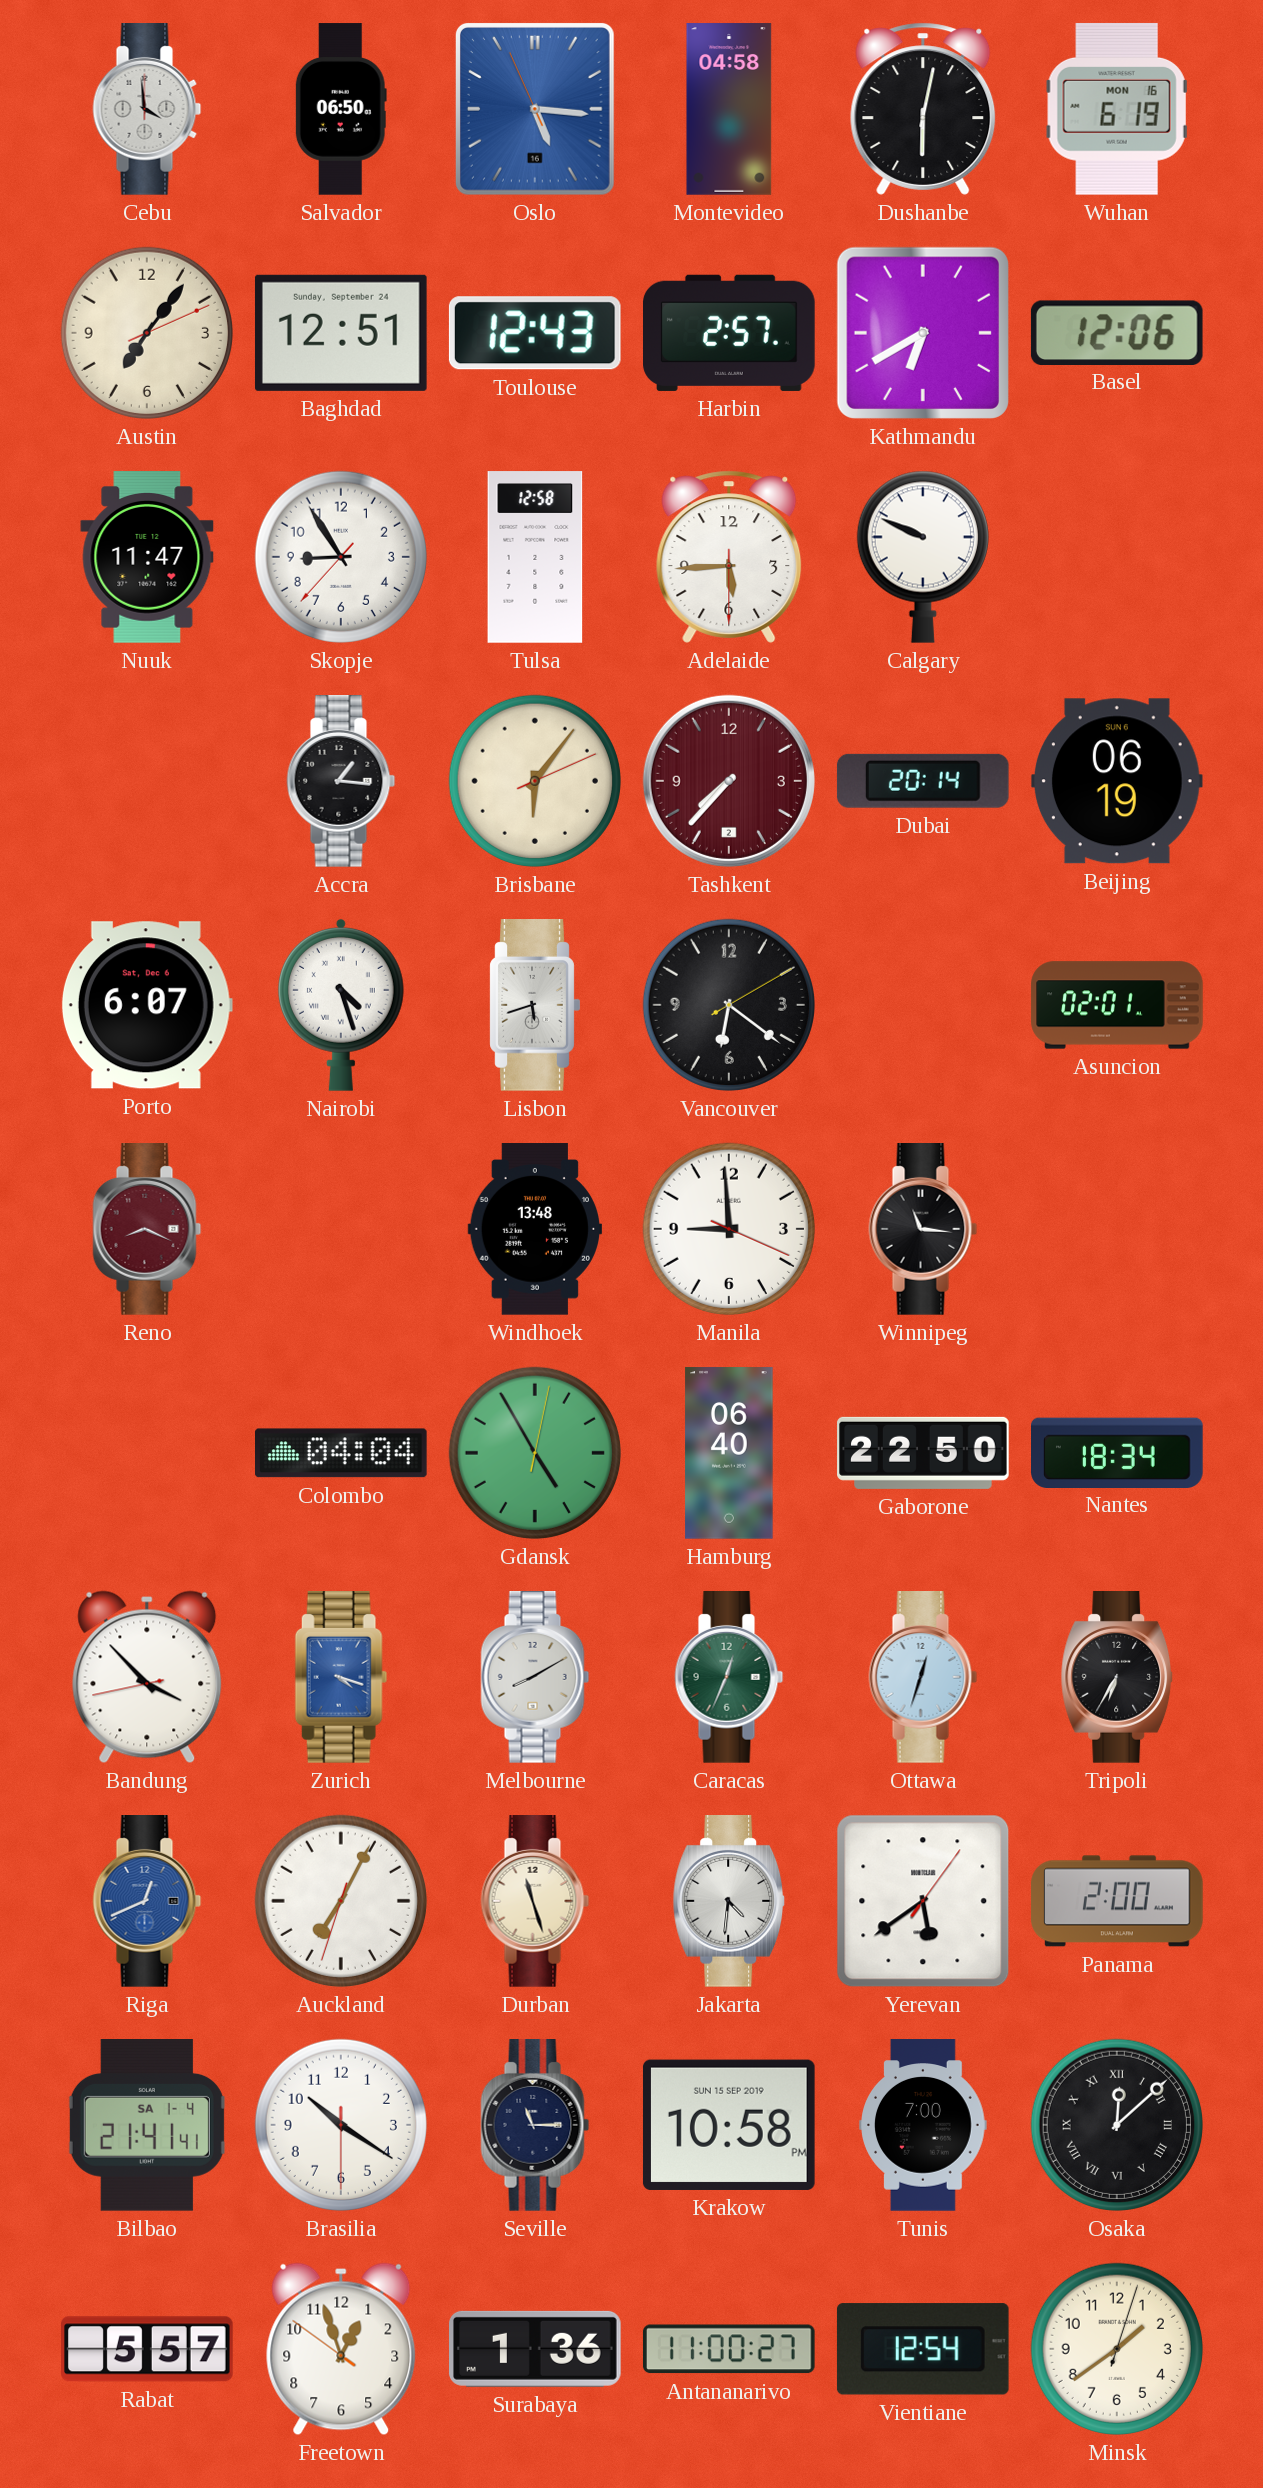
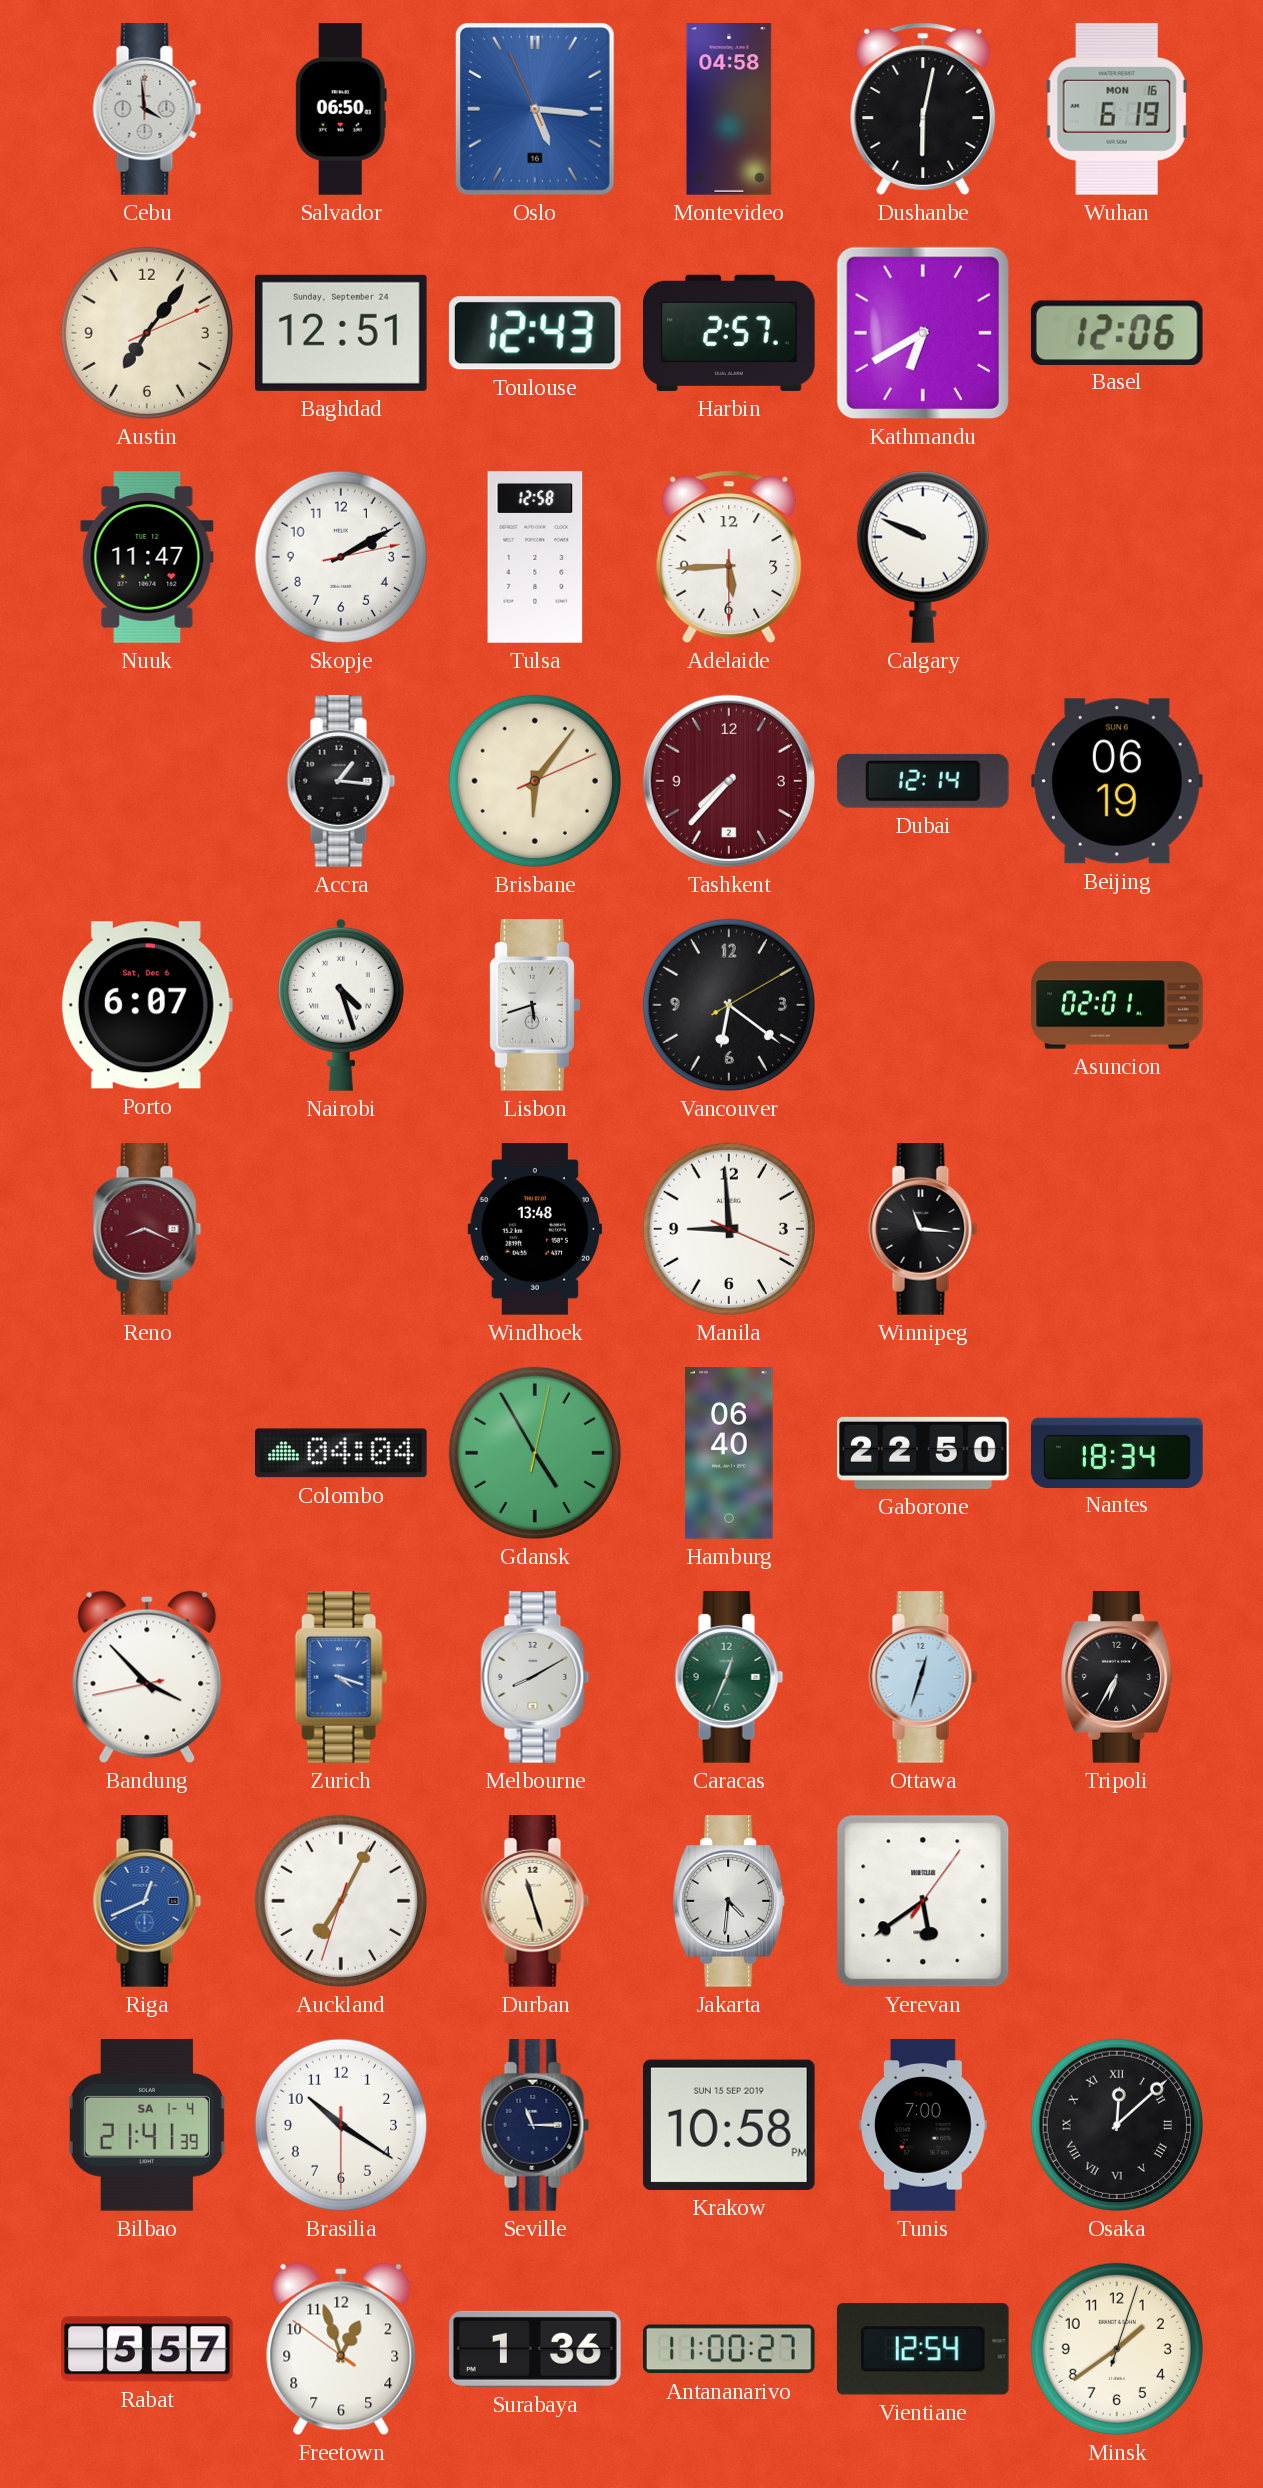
Skopje: 8:54 -> 2:10
Dubai: 20:14 -> 12:14
Panama: 2:00 -> none
Bilbao: 21:41:41 -> 21:41:39
